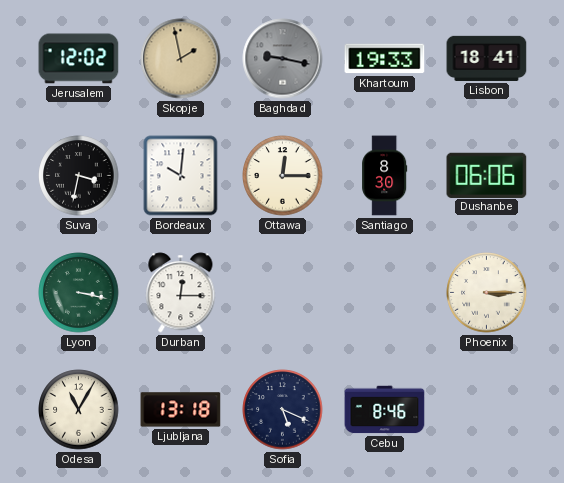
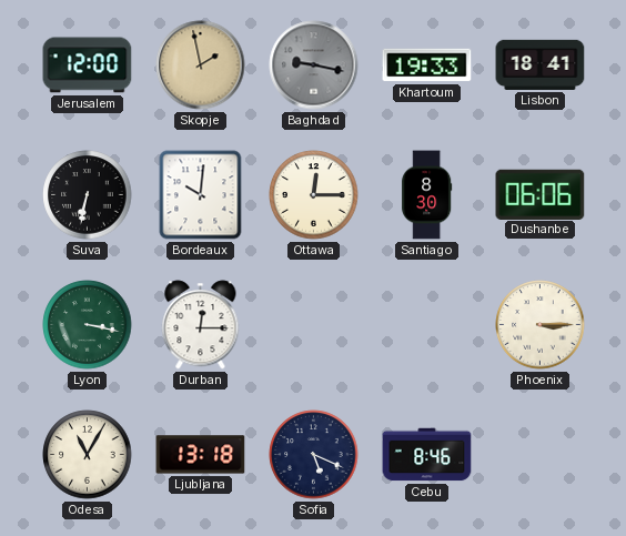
Jerusalem: 12:02 -> 12:00
Suva: 3:32 -> 6:32
